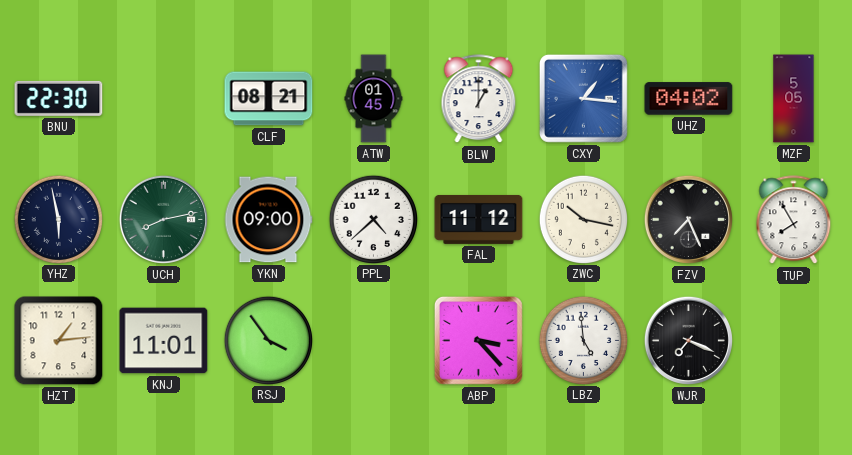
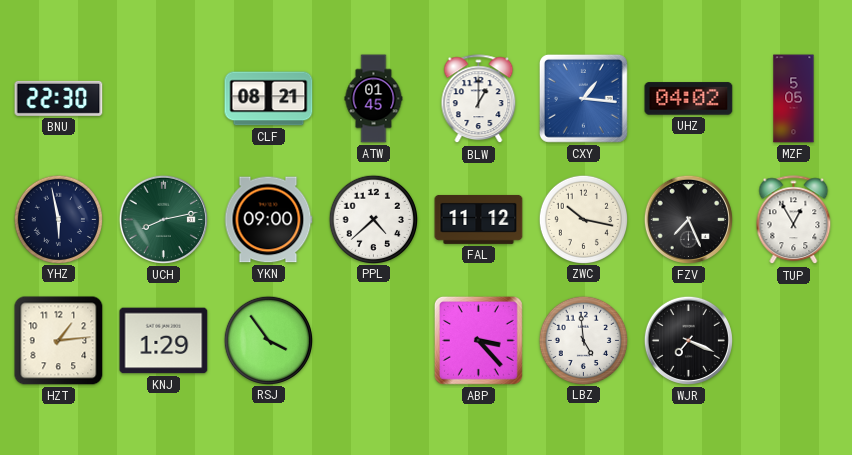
TUP: 7:55 -> 12:55
KNJ: 11:01 -> 1:29
